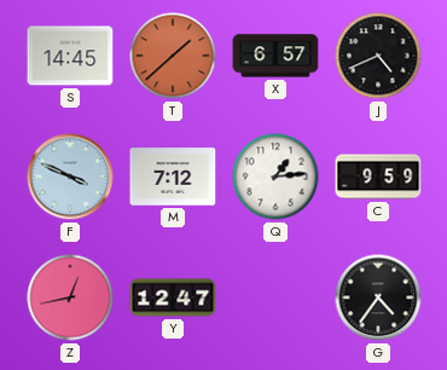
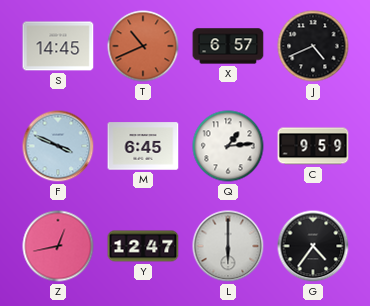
T: 1:38 -> 10:41
M: 7:12 -> 6:45
L: none -> 6:00
